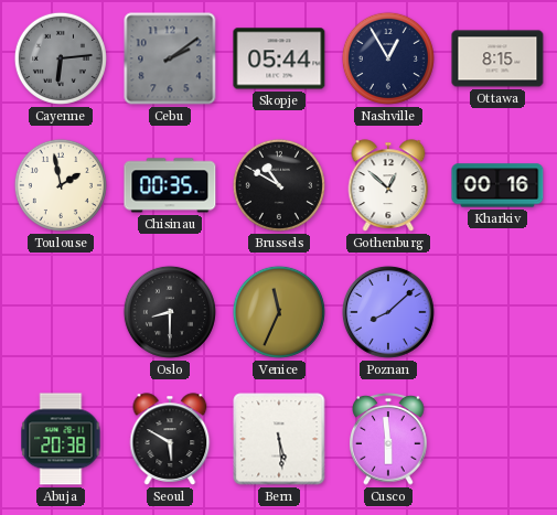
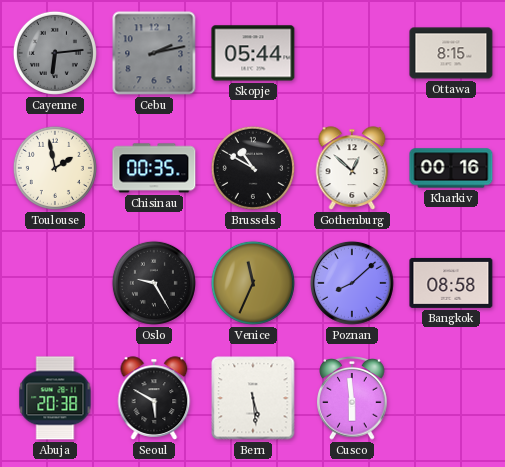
Cebu: 2:09 -> 2:13
Nashville: 12:55 -> none
Oslo: 8:30 -> 9:25
Bangkok: none -> 08:58
